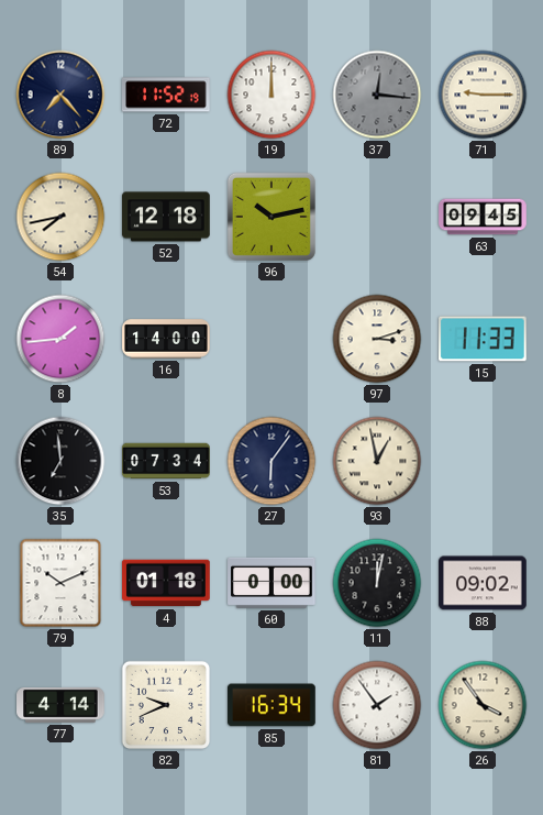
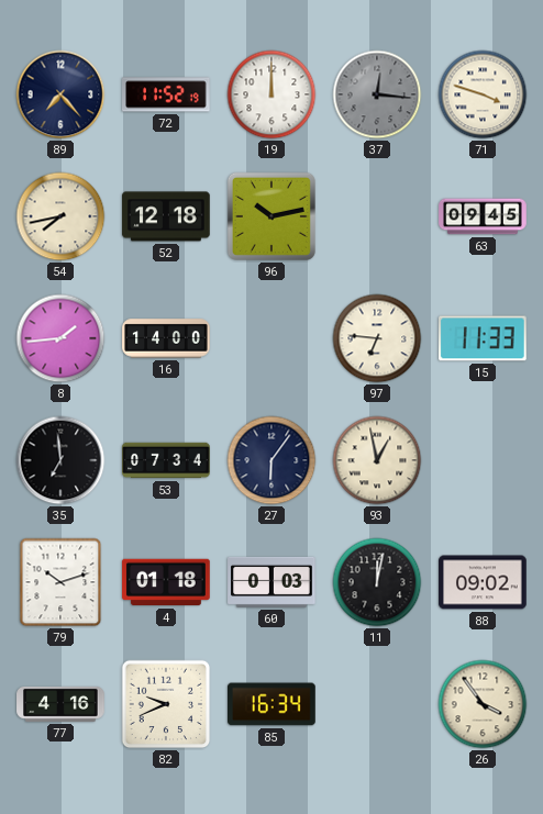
71: 9:15 -> 3:48
97: 3:12 -> 6:46
79: 10:11 -> 10:12
60: 0:00 -> 0:03
77: 4:14 -> 4:16
81: 1:54 -> none
